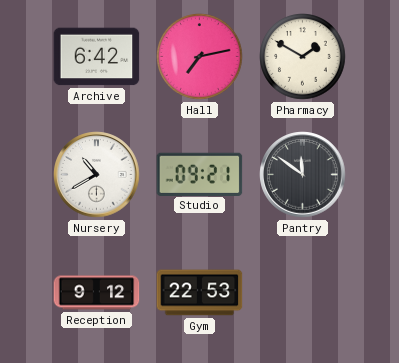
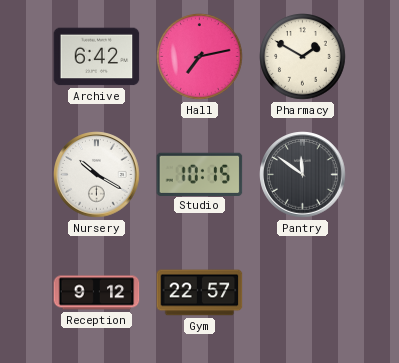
Nursery: 10:40 -> 10:20
Studio: 09:21 -> 10:15
Gym: 22:53 -> 22:57
